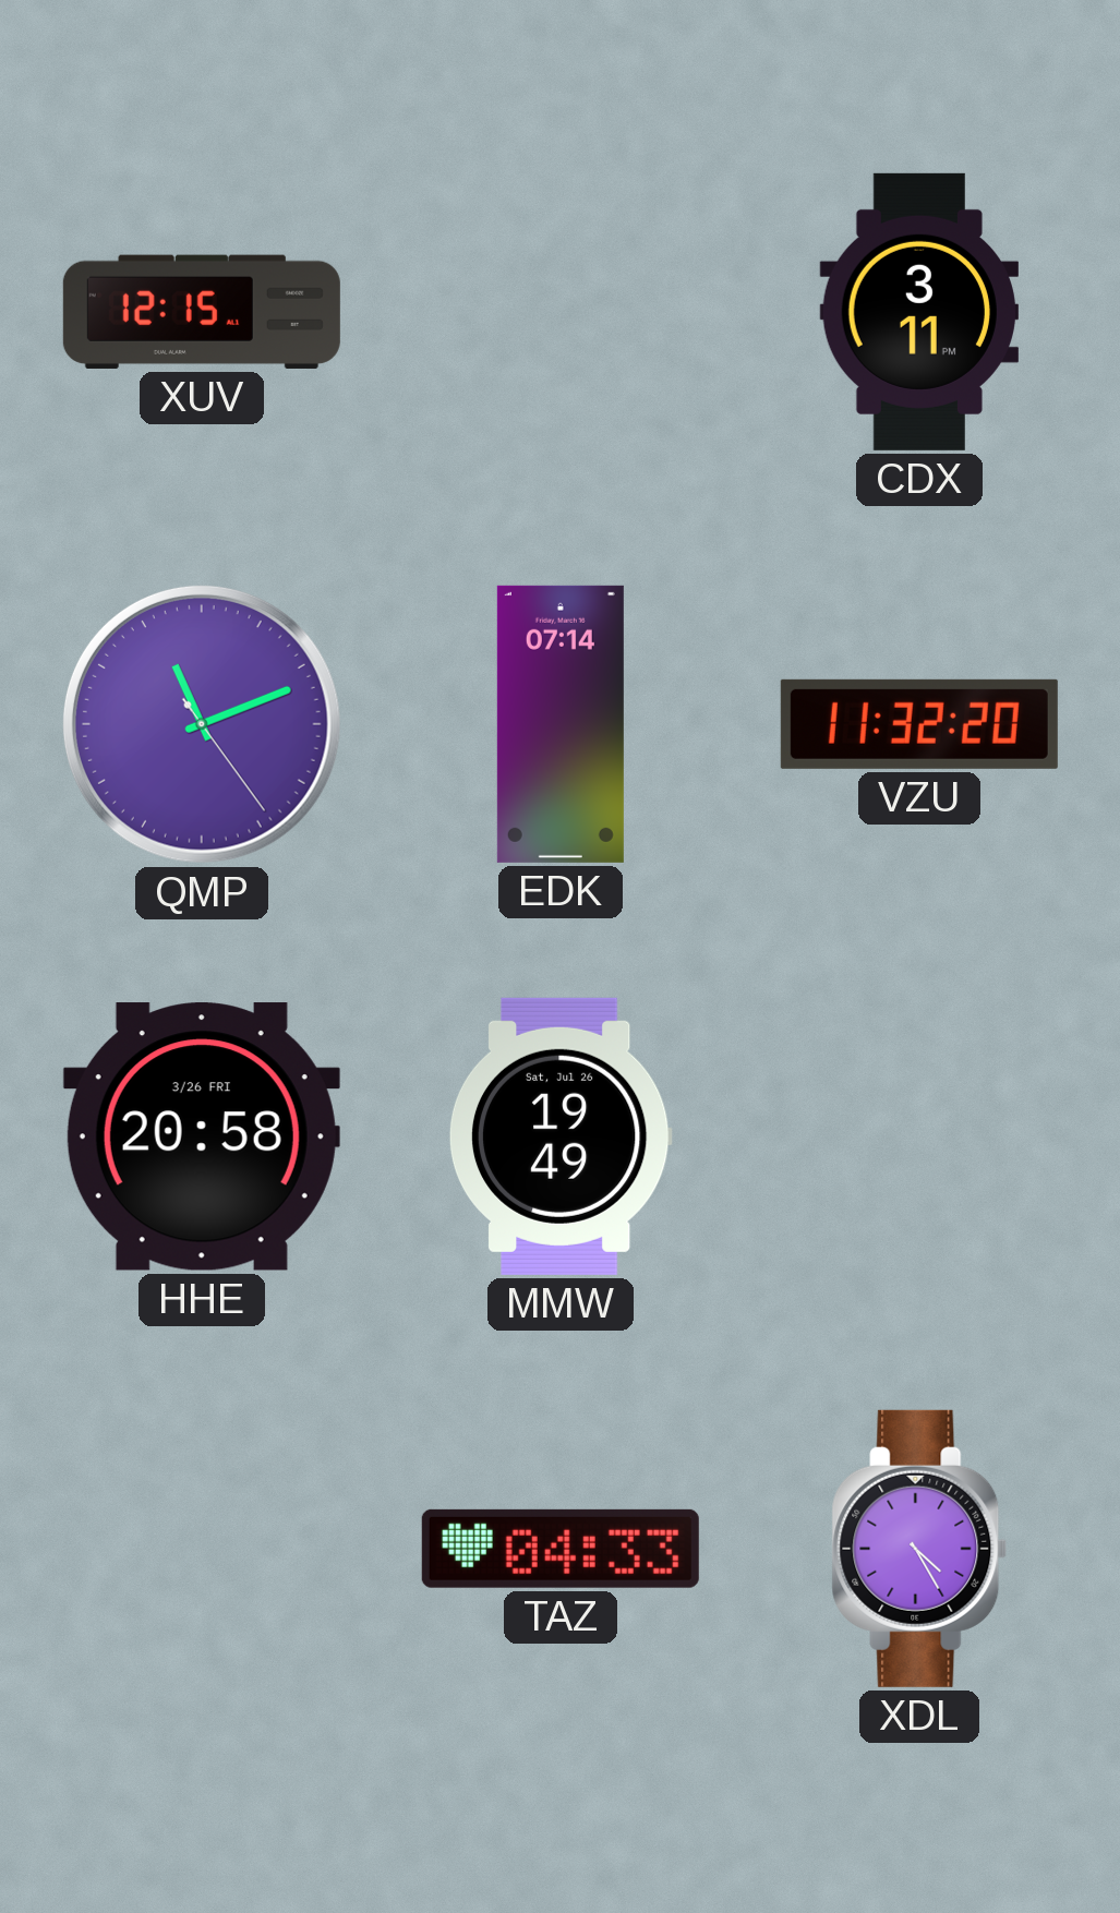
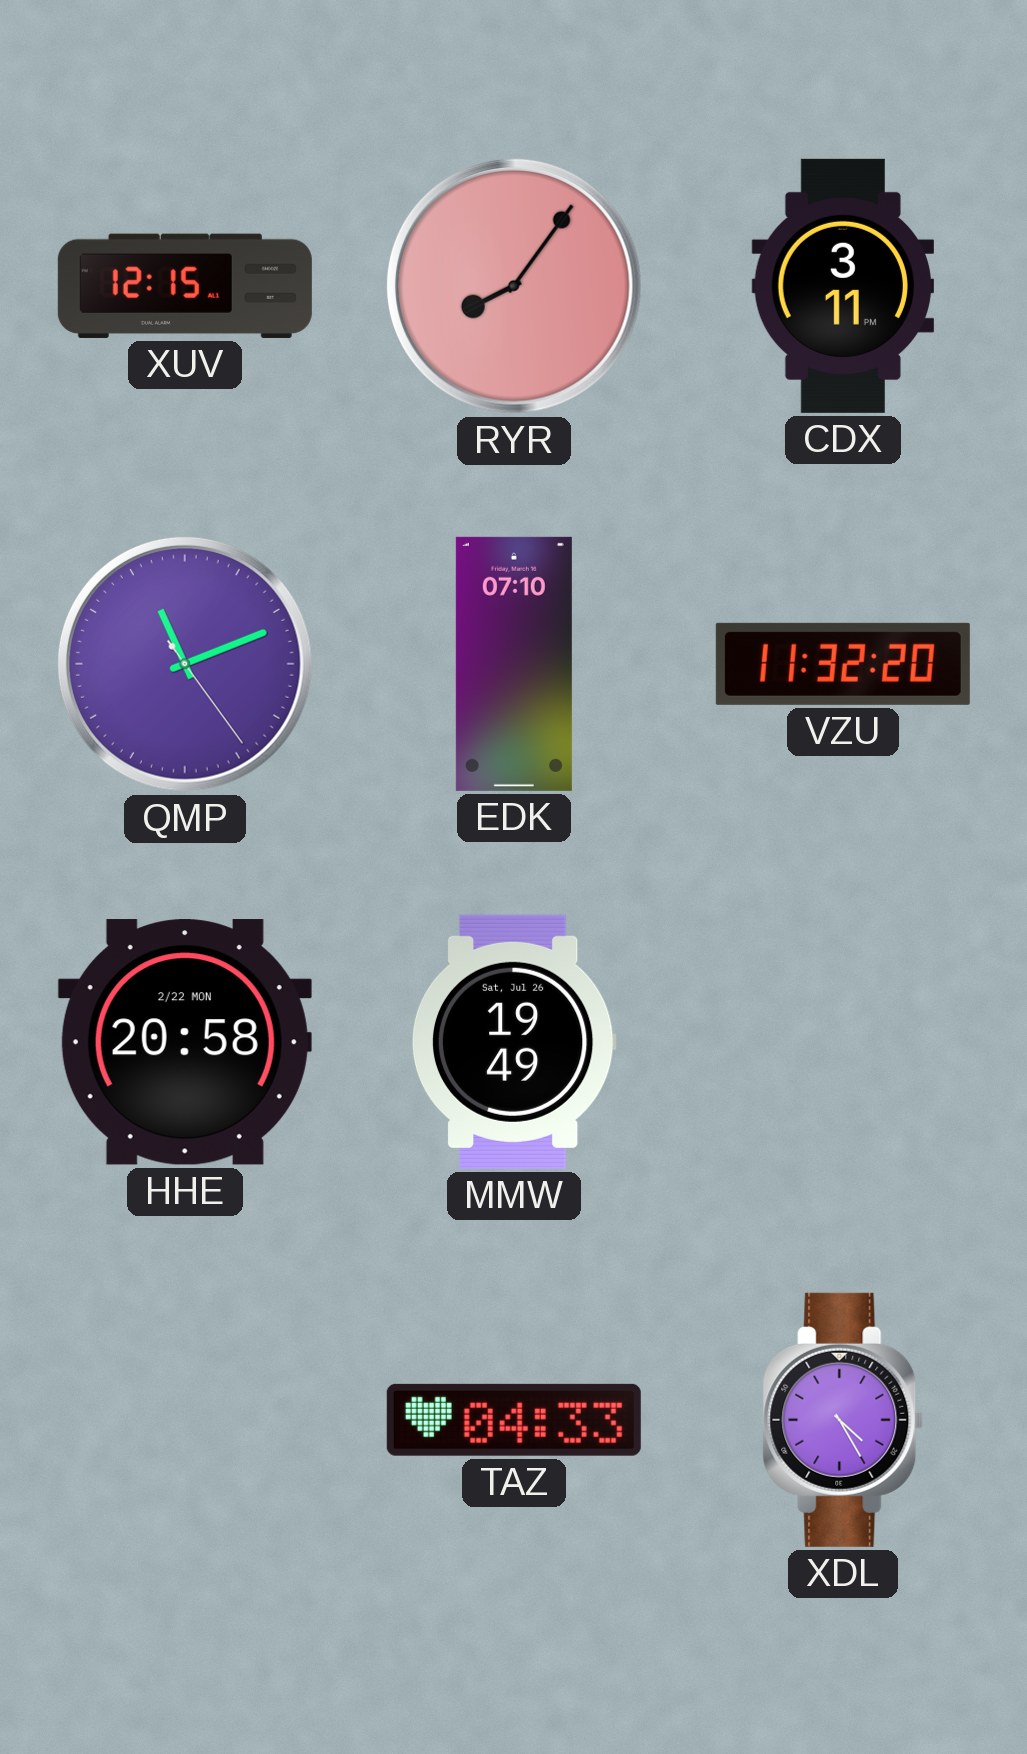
RYR: none -> 8:06
EDK: 07:14 -> 07:10
HHE date: 3/26 FRI -> 2/22 MON
